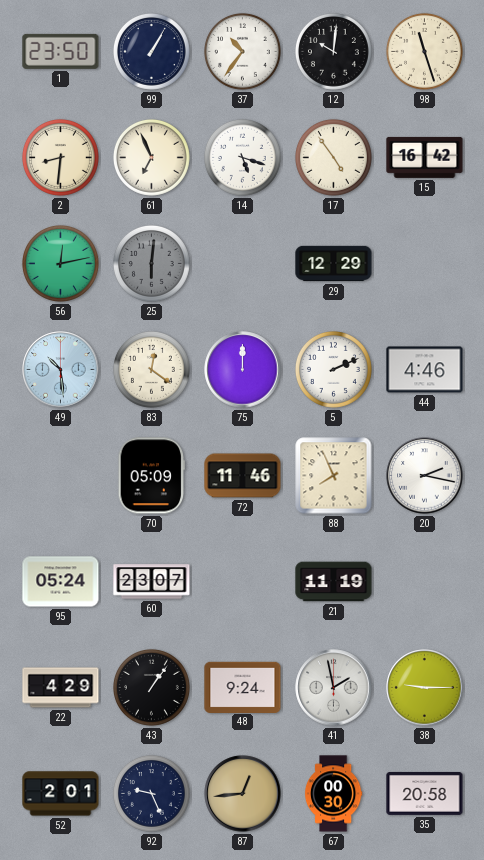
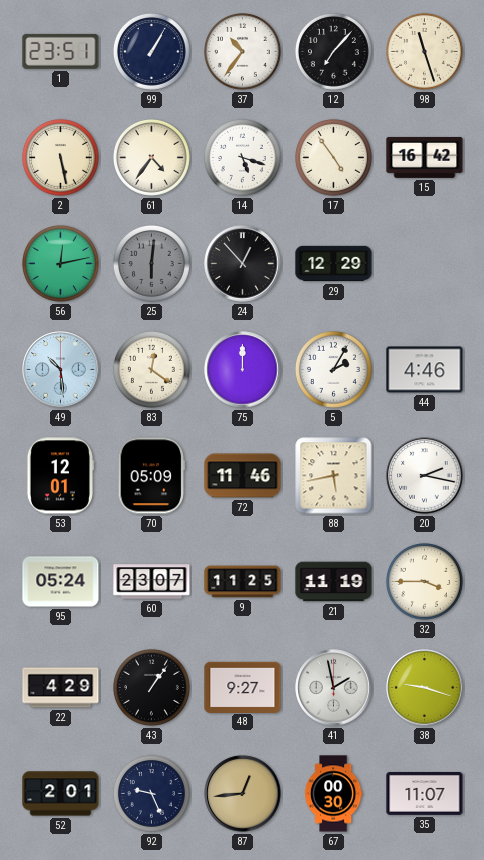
1: 23:50 -> 23:51
12: 10:01 -> 7:07
2: 8:31 -> 5:28
61: 6:56 -> 4:36
24: none -> 12:53
5: 2:11 -> 2:05
53: none -> 12:01
88: 7:56 -> 5:43
9: none -> 11:25
32: none -> 3:45
48: 9:24 -> 9:27
38: 9:15 -> 9:18
35: 20:58 -> 11:07
